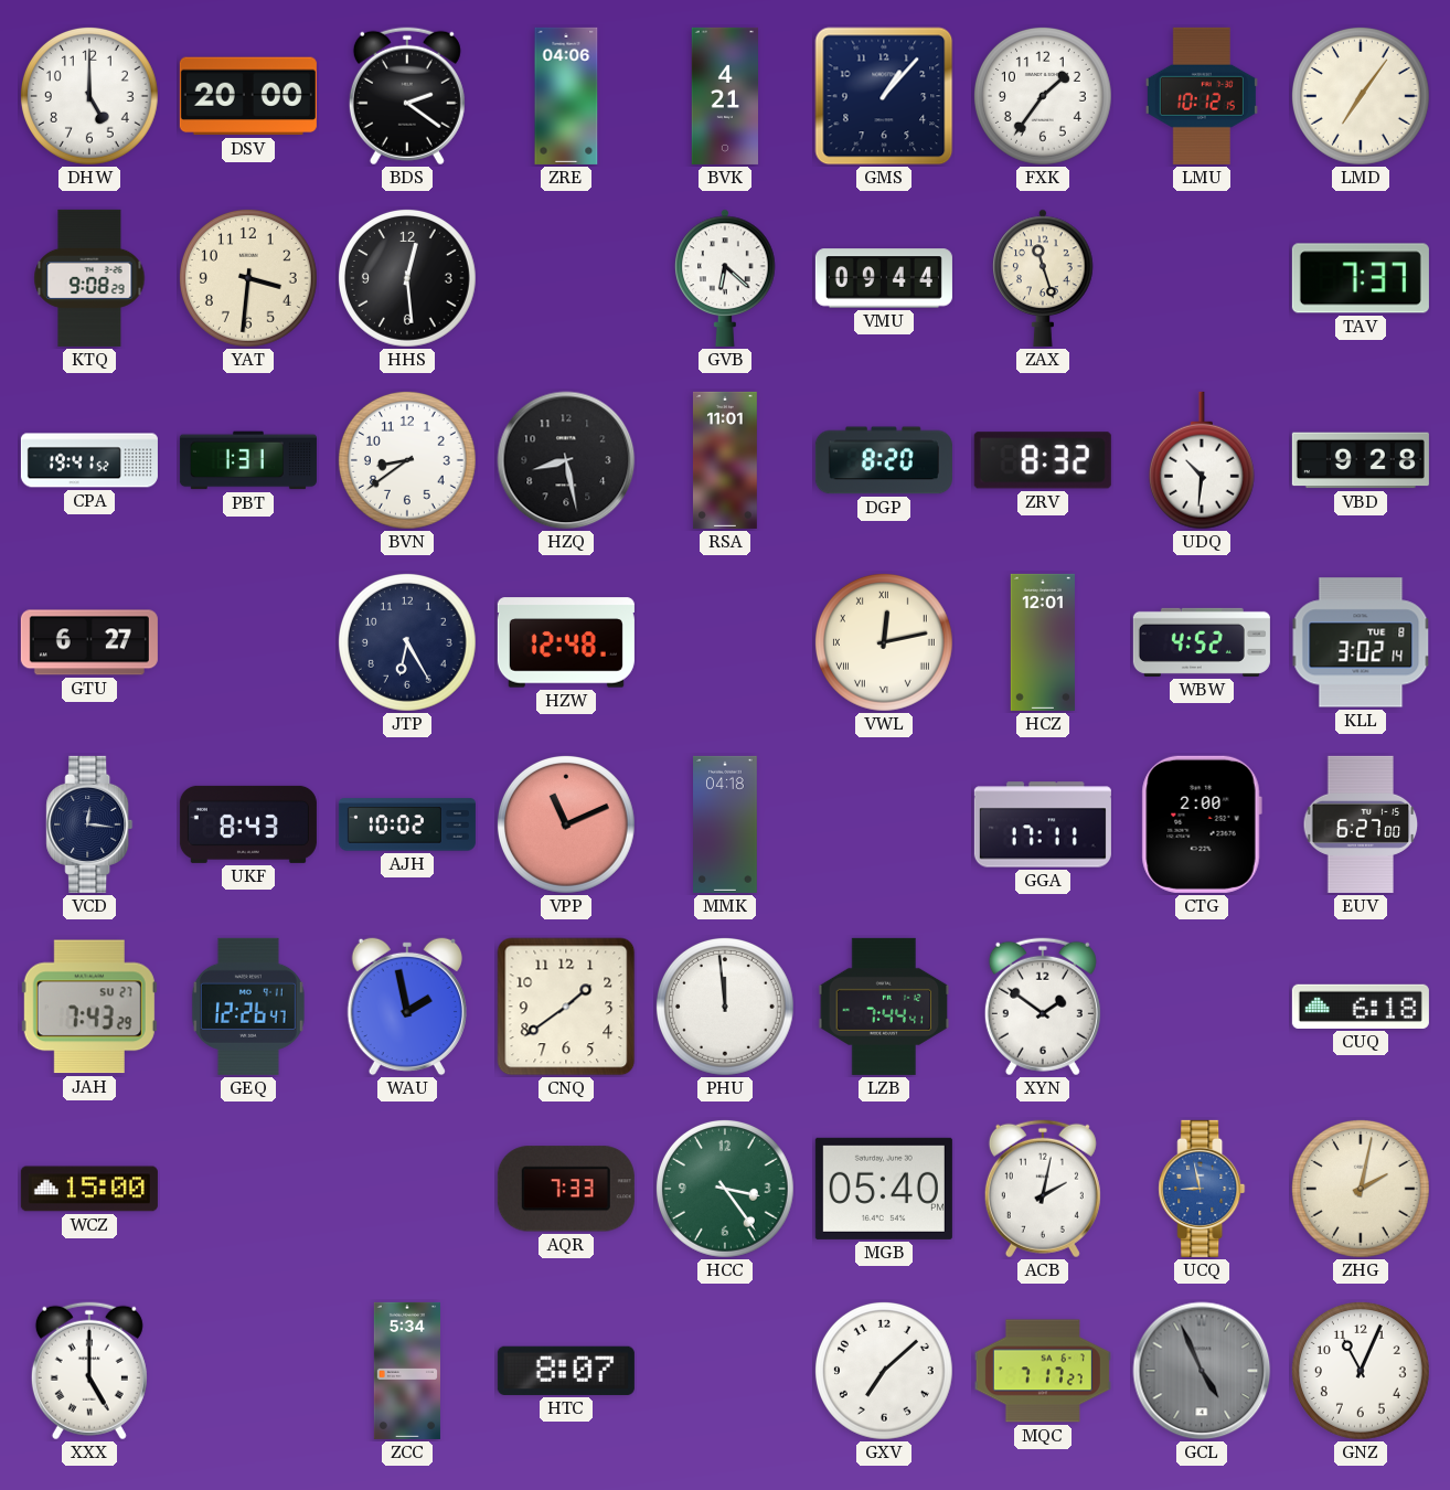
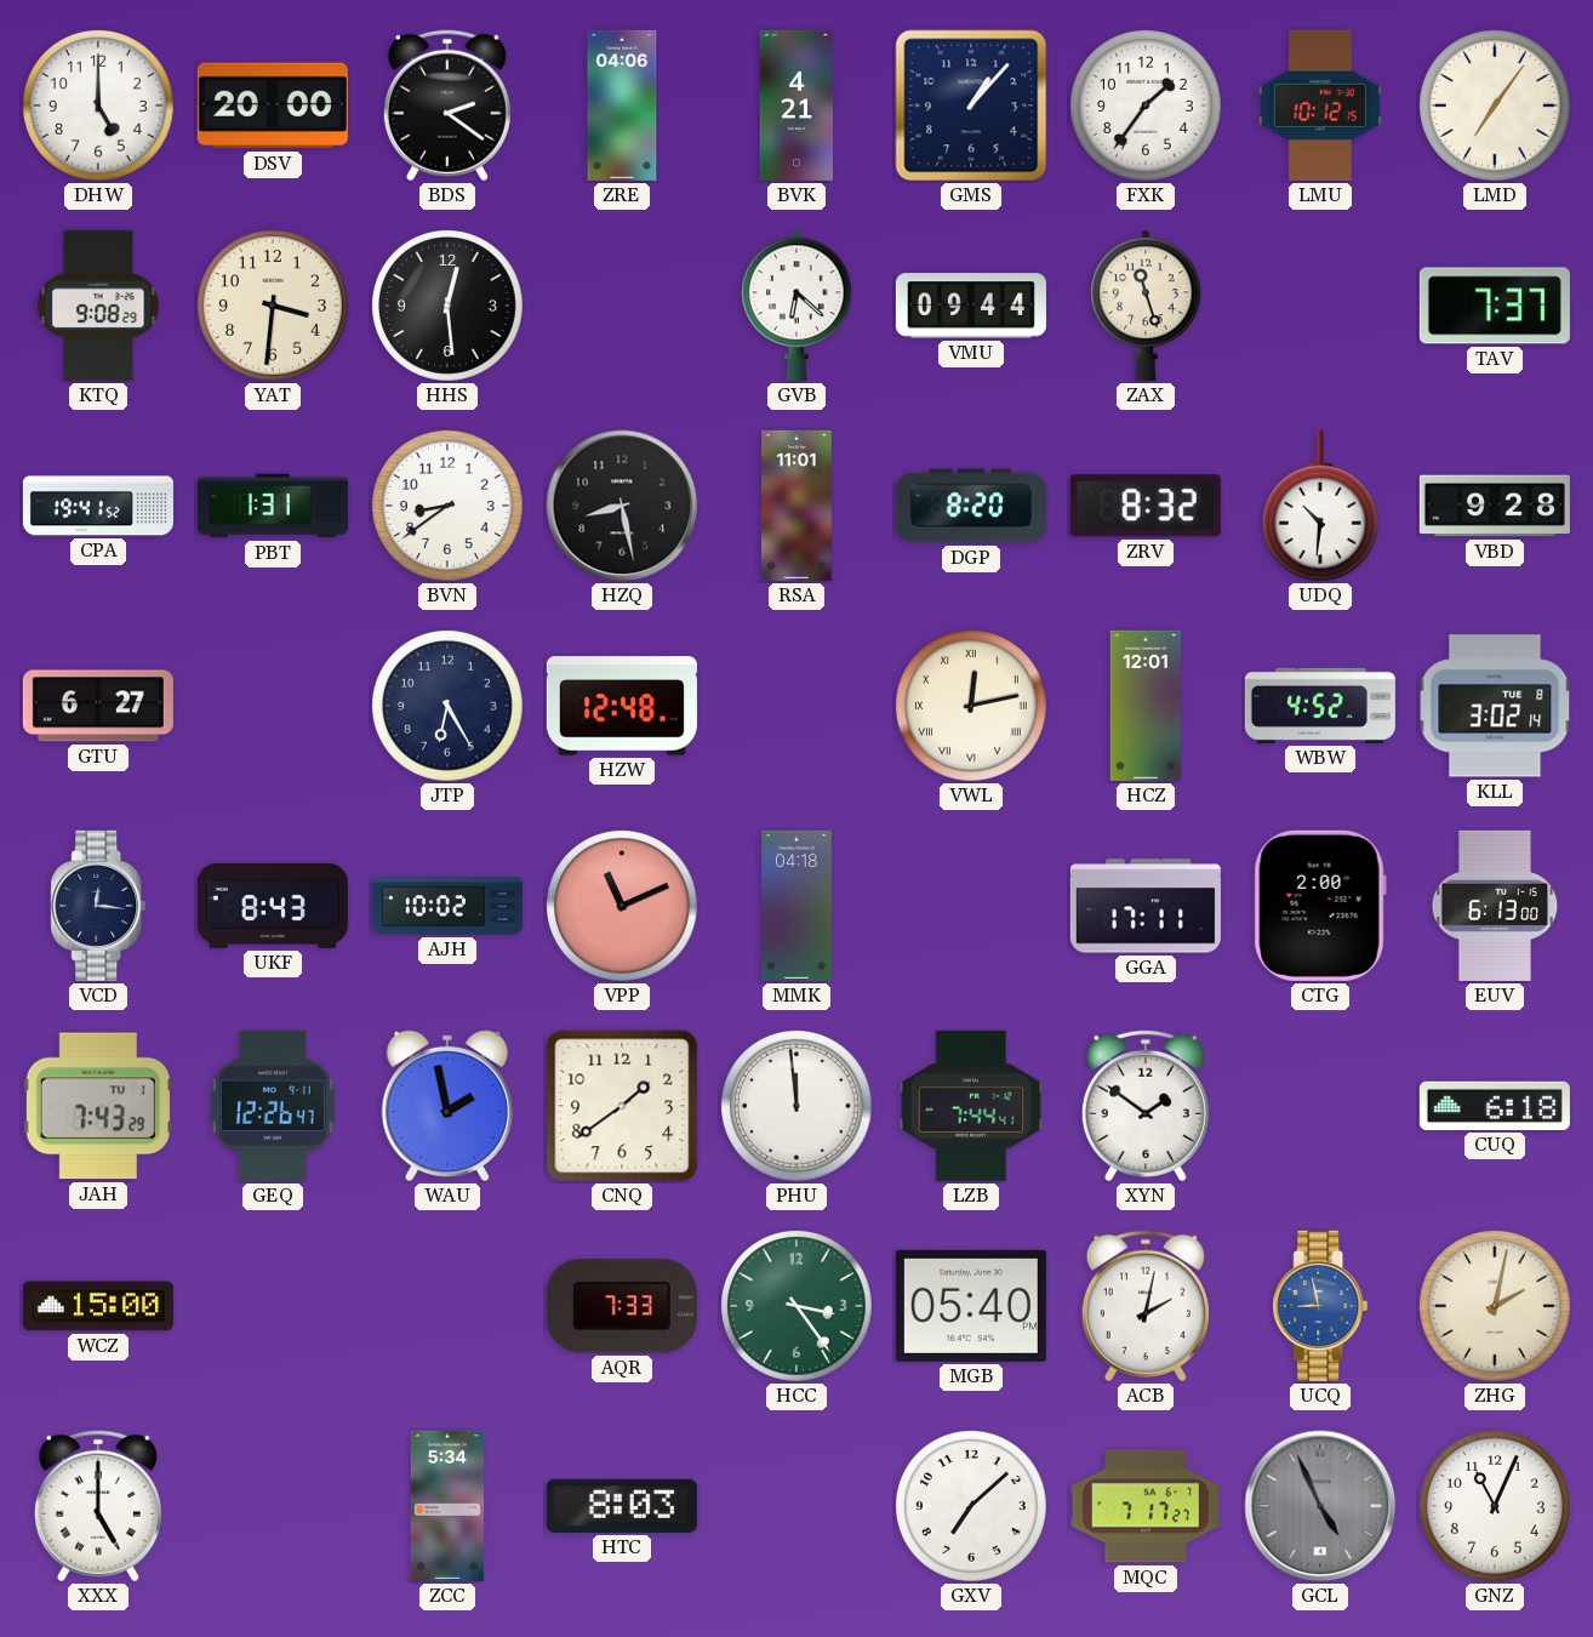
EUV: 6:27 -> 6:13
JAH date: SU 27 -> TU 1
HTC: 8:07 -> 8:03
